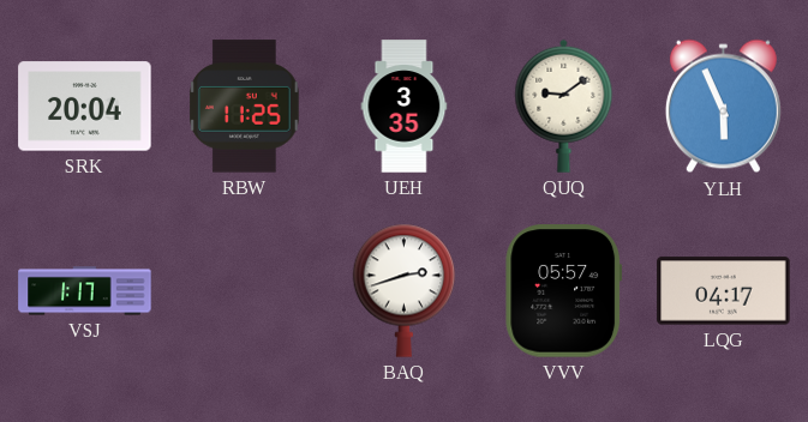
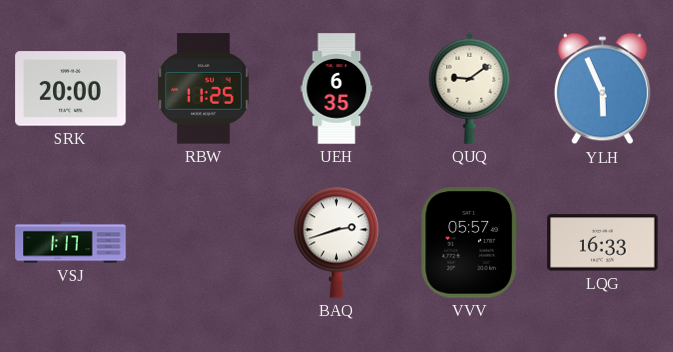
SRK: 20:04 -> 20:00
UEH: 3:35 -> 6:35
LQG: 04:17 -> 16:33
